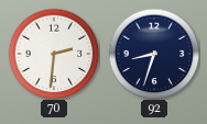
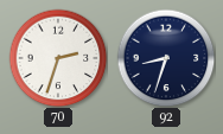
70: 2:31 -> 2:33
